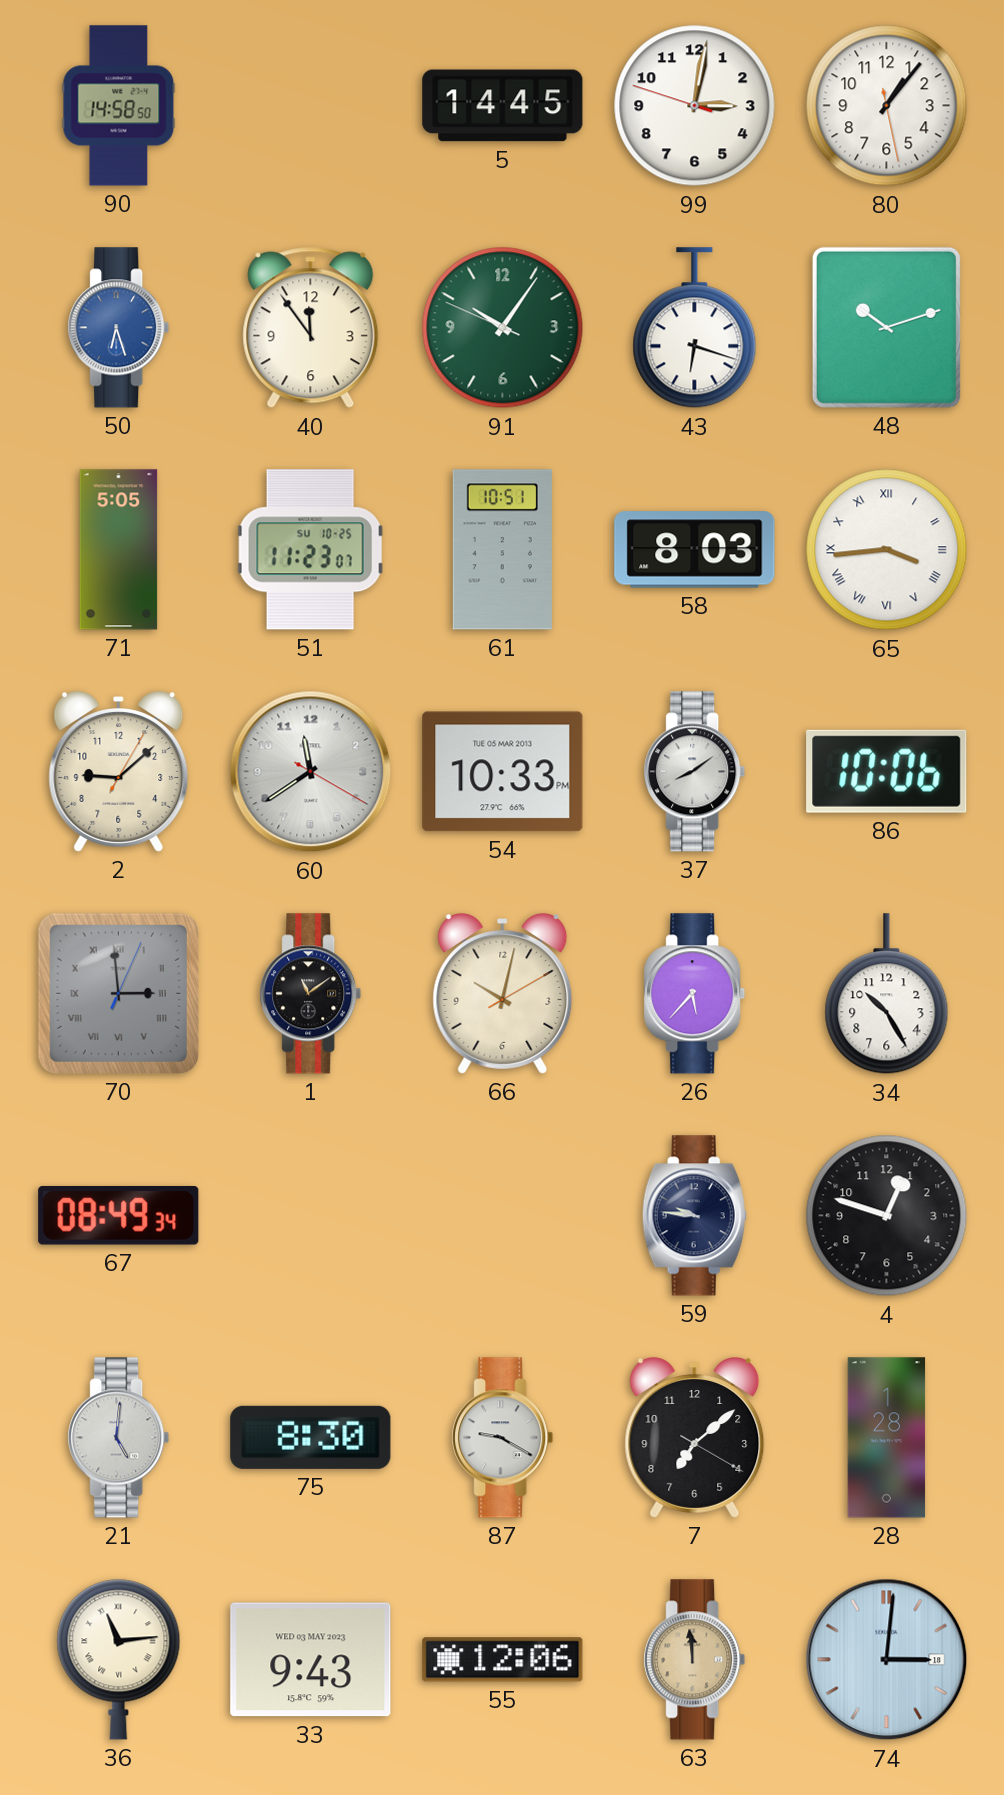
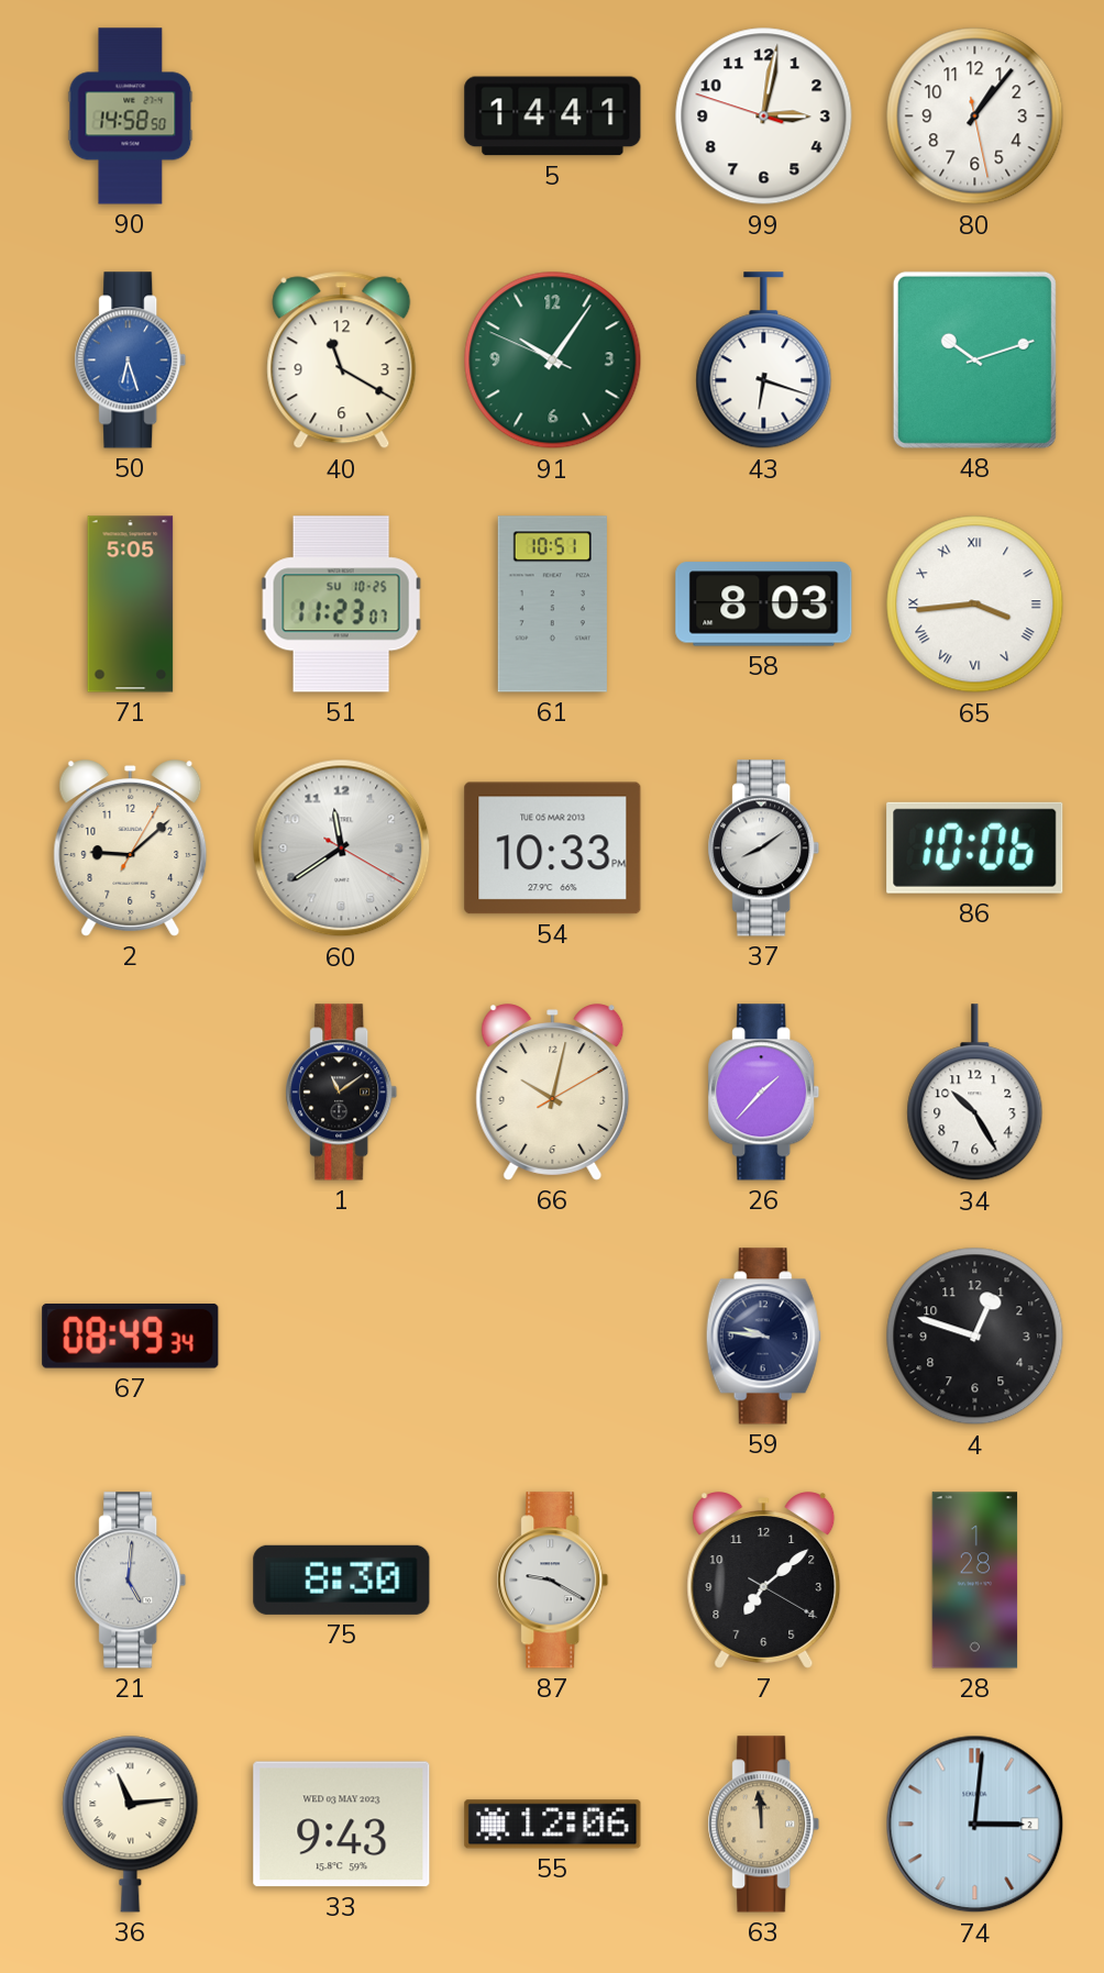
5: 14:45 -> 14:41
40: 11:54 -> 11:20
70: 2:59 -> none
26: 5:37 -> 1:37
74 date: 18 -> 2
